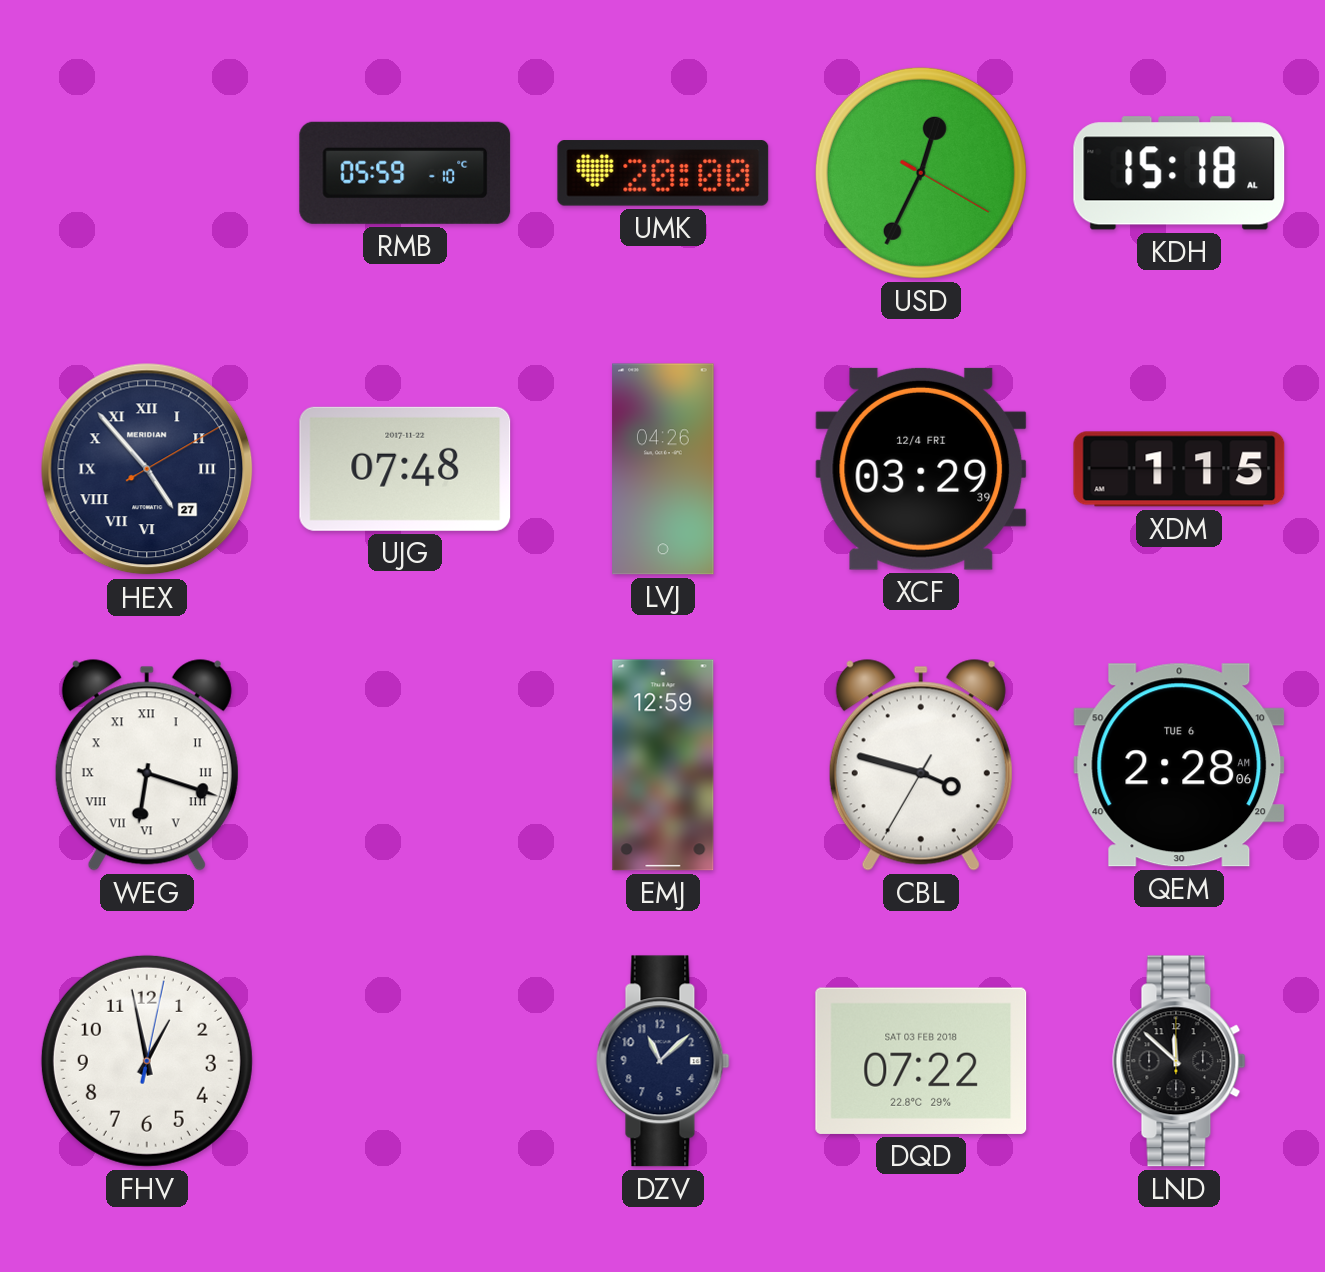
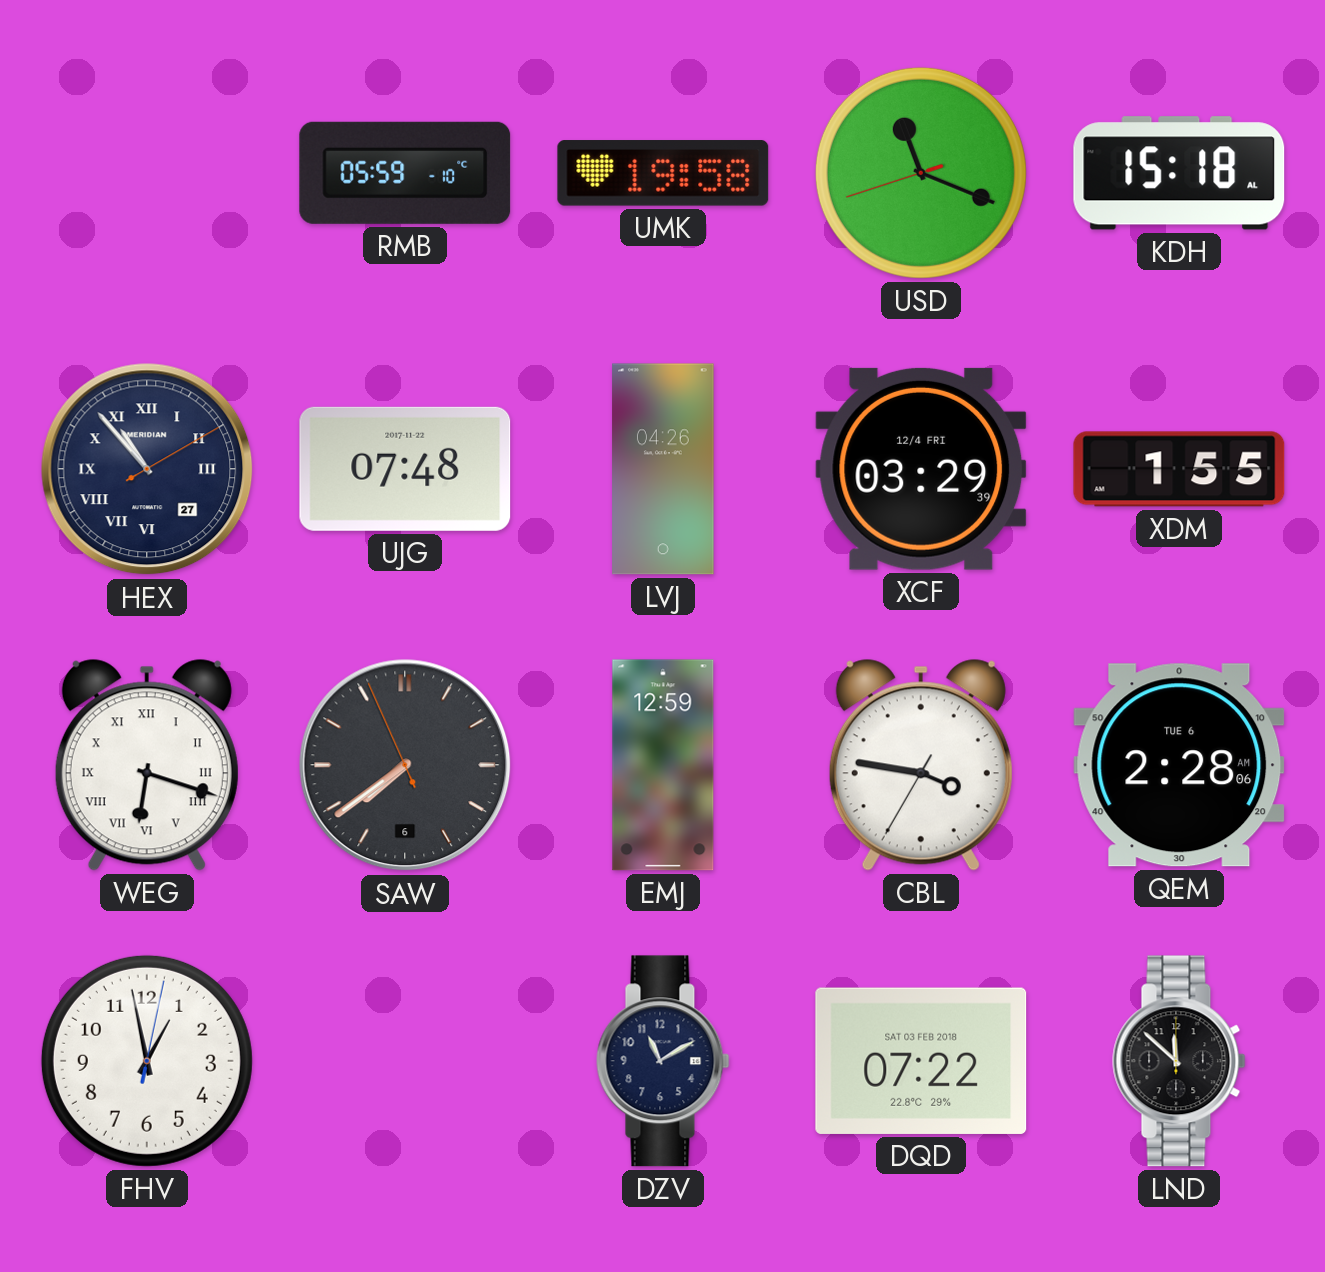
UMK: 20:00 -> 19:58
USD: 12:34 -> 11:18
HEX: 4:53 -> 10:53
XDM: 1:15 -> 1:55
SAW: none -> 7:38
CBL: 3:47 -> 3:46
DZV: 11:08 -> 11:10
